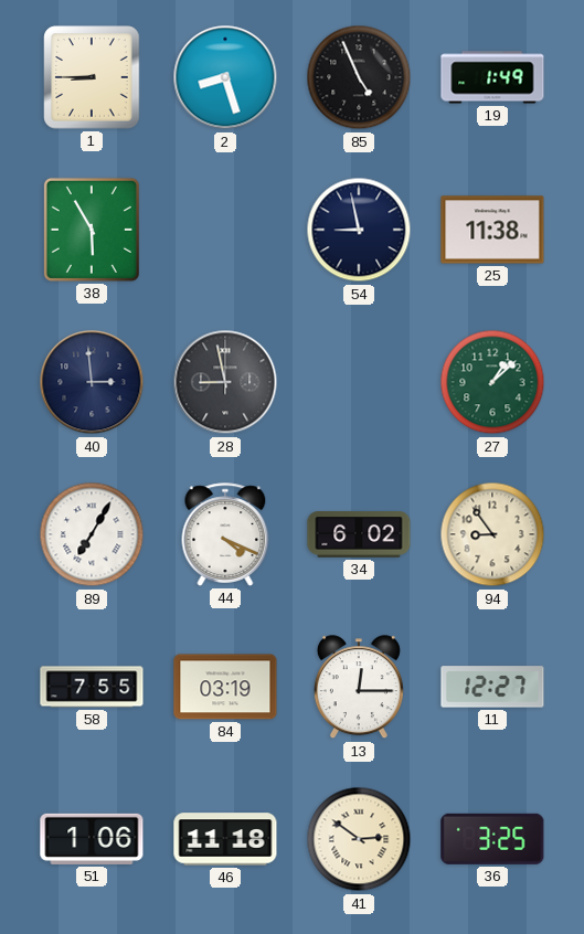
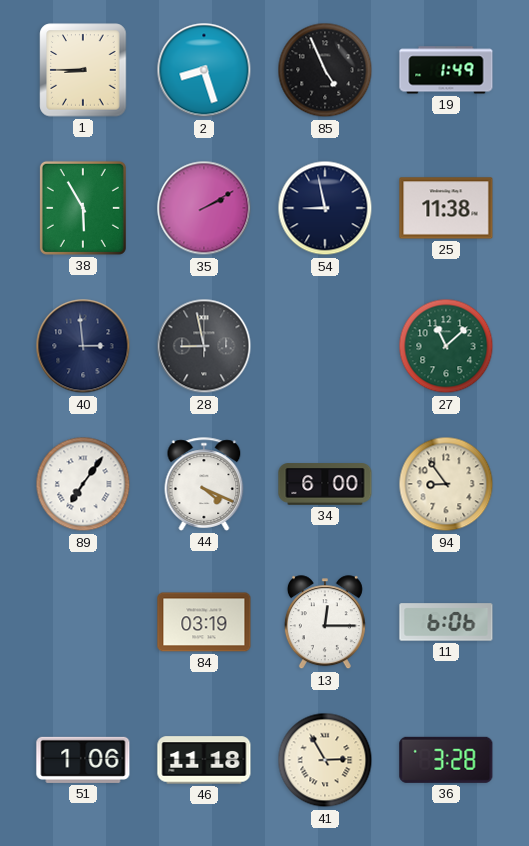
35: none -> 2:10
27: 1:08 -> 11:08
89: 7:05 -> 7:06
34: 6:02 -> 6:00
58: 7:55 -> none
11: 12:27 -> 6:06
41: 2:51 -> 2:55
36: 3:25 -> 3:28
